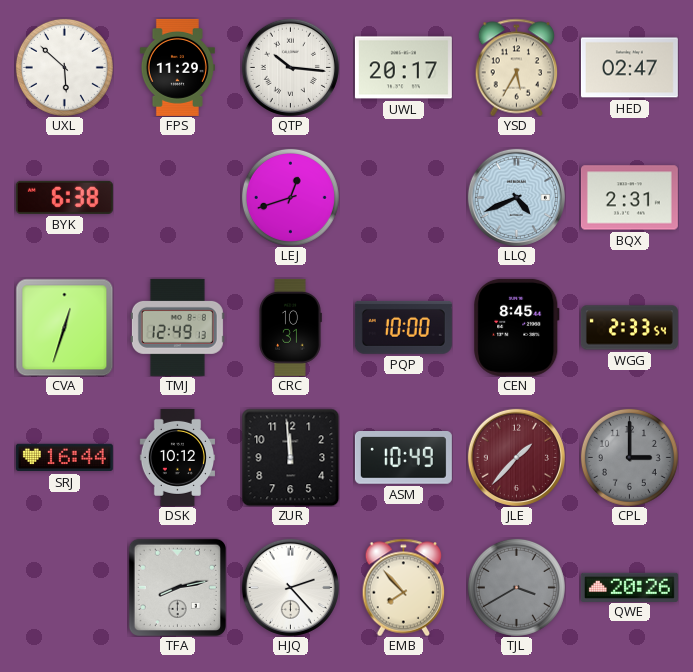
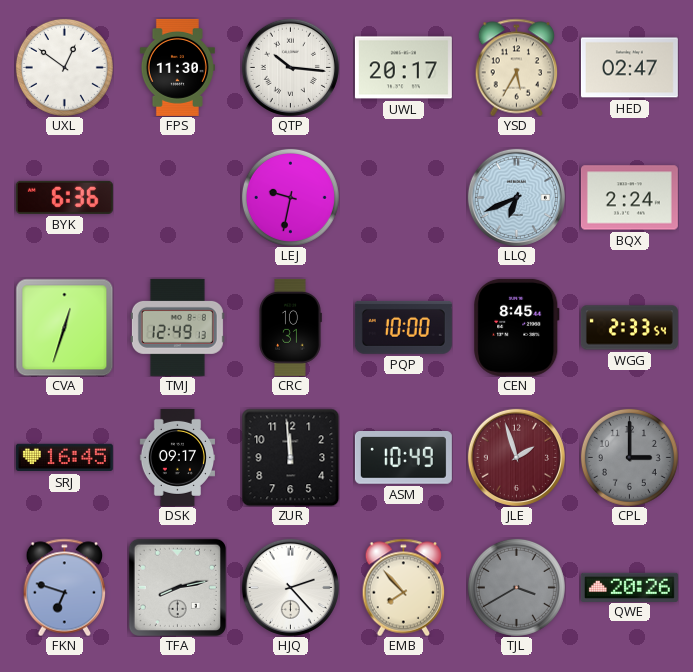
UXL: 5:52 -> 12:51
FPS: 11:29 -> 11:30
BYK: 6:38 -> 6:36
LEJ: 12:42 -> 9:32
LLQ: 4:41 -> 6:41
BQX: 2:31 -> 2:24
SRJ: 16:44 -> 16:45
DSK: 10:12 -> 09:17
JLE: 1:37 -> 1:57
FKN: none -> 6:48
